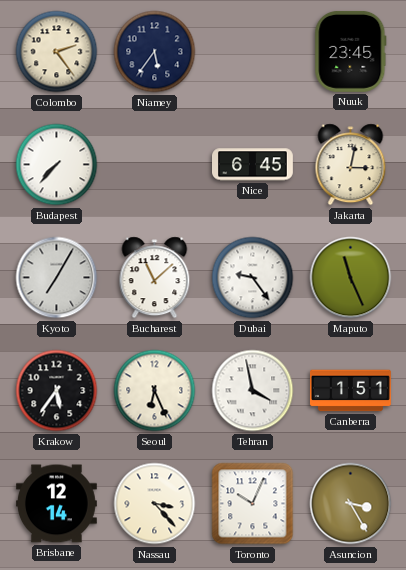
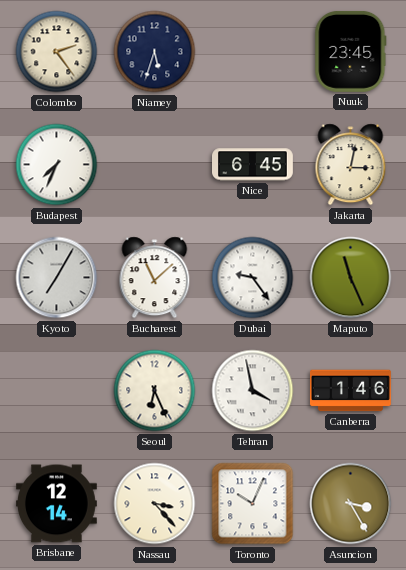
Niamey: 5:36 -> 5:33
Budapest: 7:37 -> 7:34
Krakow: 5:36 -> none
Canberra: 1:51 -> 1:46
